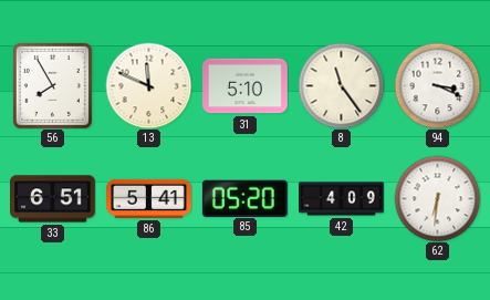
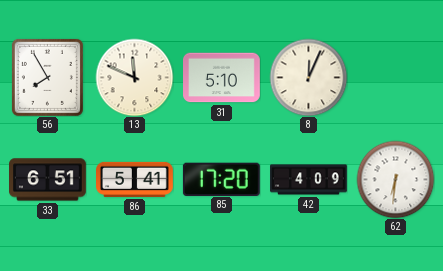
8: 11:24 -> 12:04
94: 3:19 -> none
85: 05:20 -> 17:20
